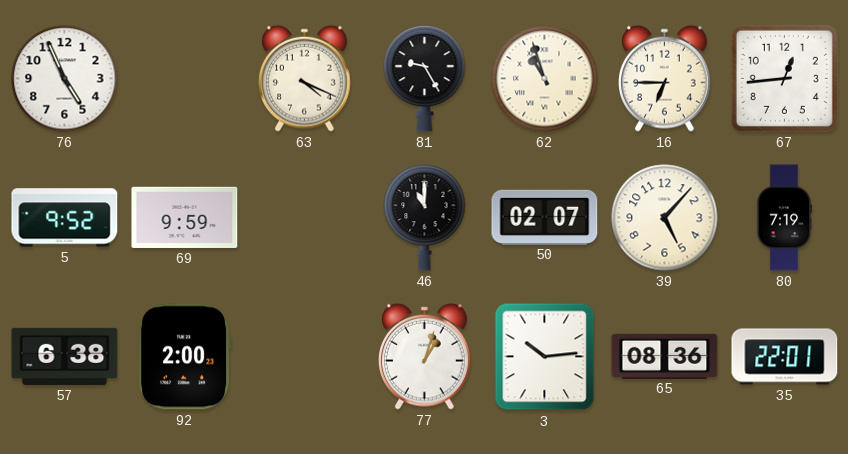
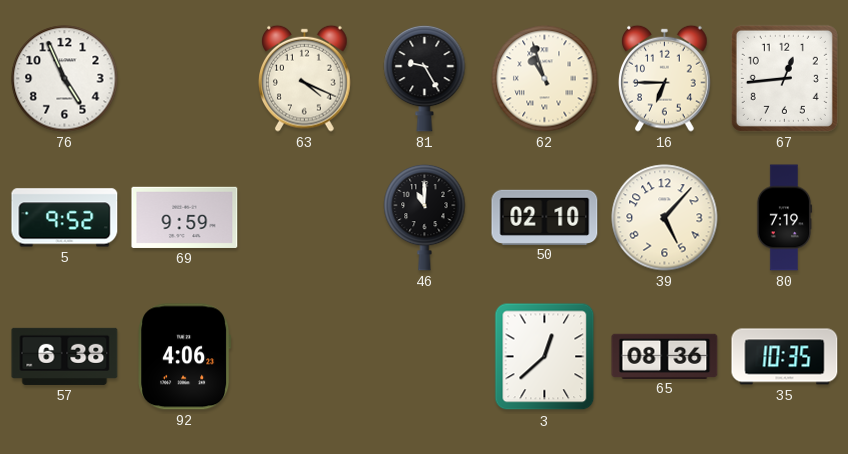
50: 02:07 -> 02:10
92: 2:00 -> 4:06
77: 1:03 -> none
3: 10:14 -> 12:38
35: 22:01 -> 10:35
